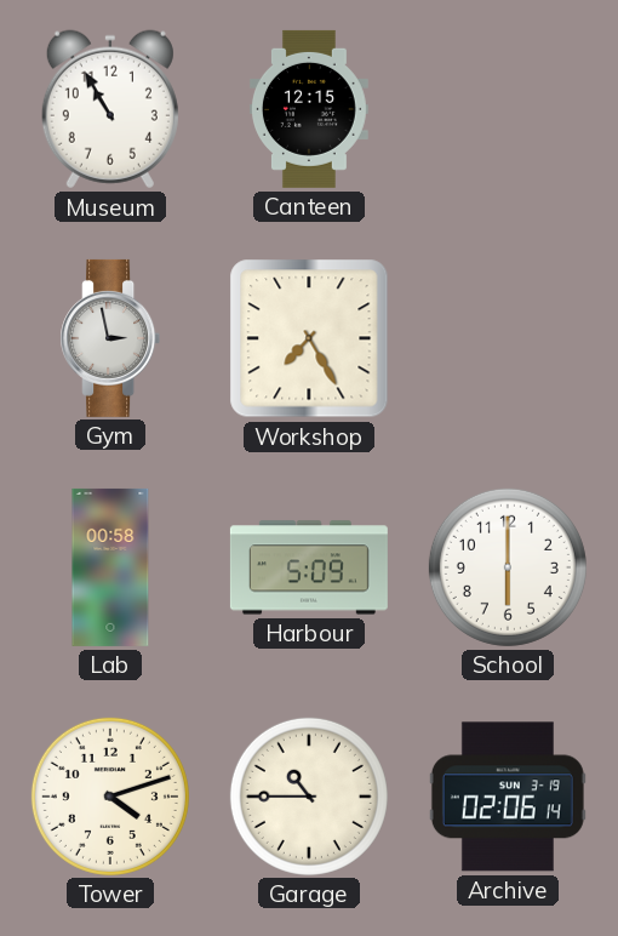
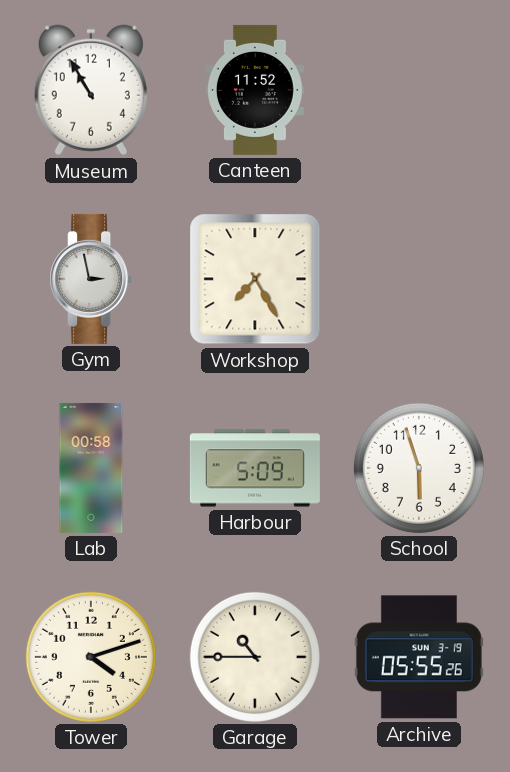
Canteen: 12:15 -> 11:52
School: 6:00 -> 5:57
Archive: 02:06 -> 05:55
